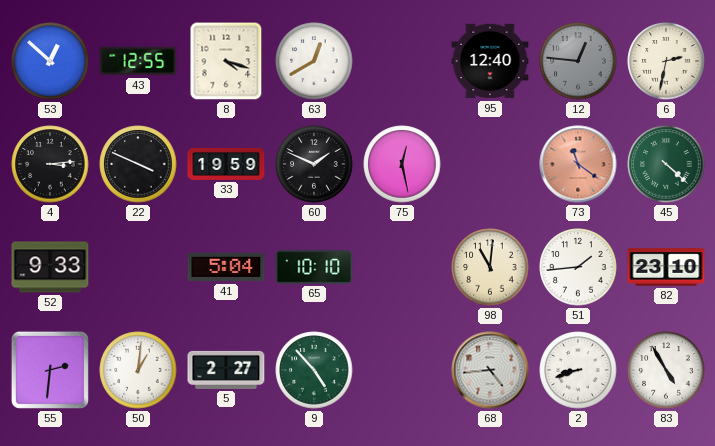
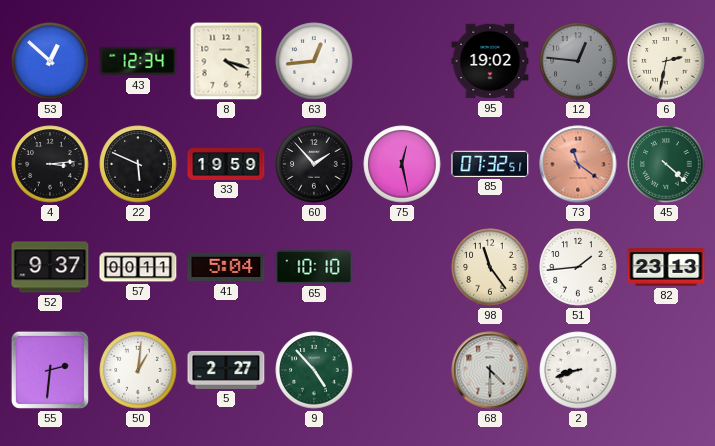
43: 12:55 -> 12:34
63: 12:40 -> 12:44
95: 12:40 -> 19:02
22: 3:49 -> 5:49
60: 1:49 -> 1:53
85: none -> 07:32
52: 9:33 -> 9:37
57: none -> 00:11
98: 11:01 -> 11:24
82: 23:10 -> 23:13
68: 4:44 -> 4:30
83: 4:55 -> none
